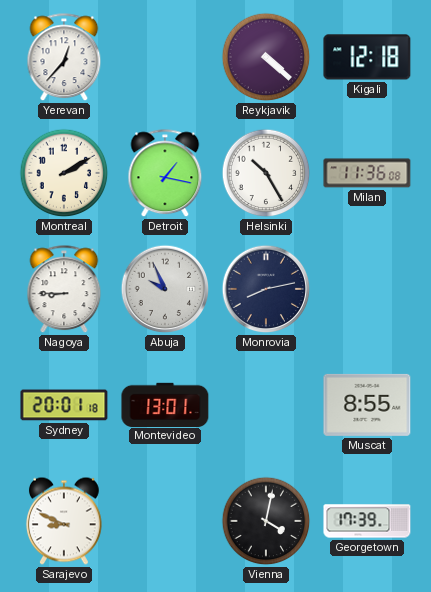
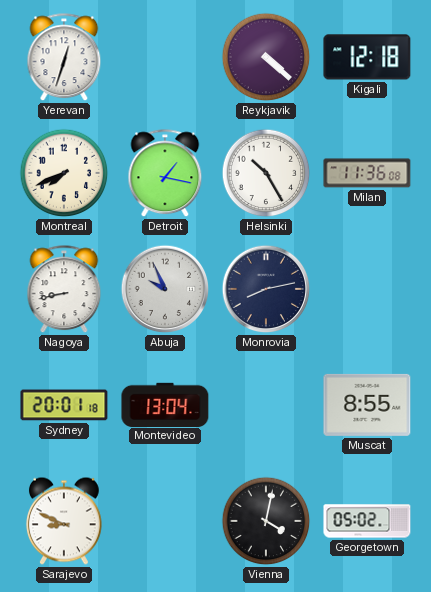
Yerevan: 12:37 -> 12:33
Montreal: 2:10 -> 7:41
Nagoya: 8:45 -> 8:43
Montevideo: 13:01 -> 13:04
Georgetown: 17:39 -> 05:02
